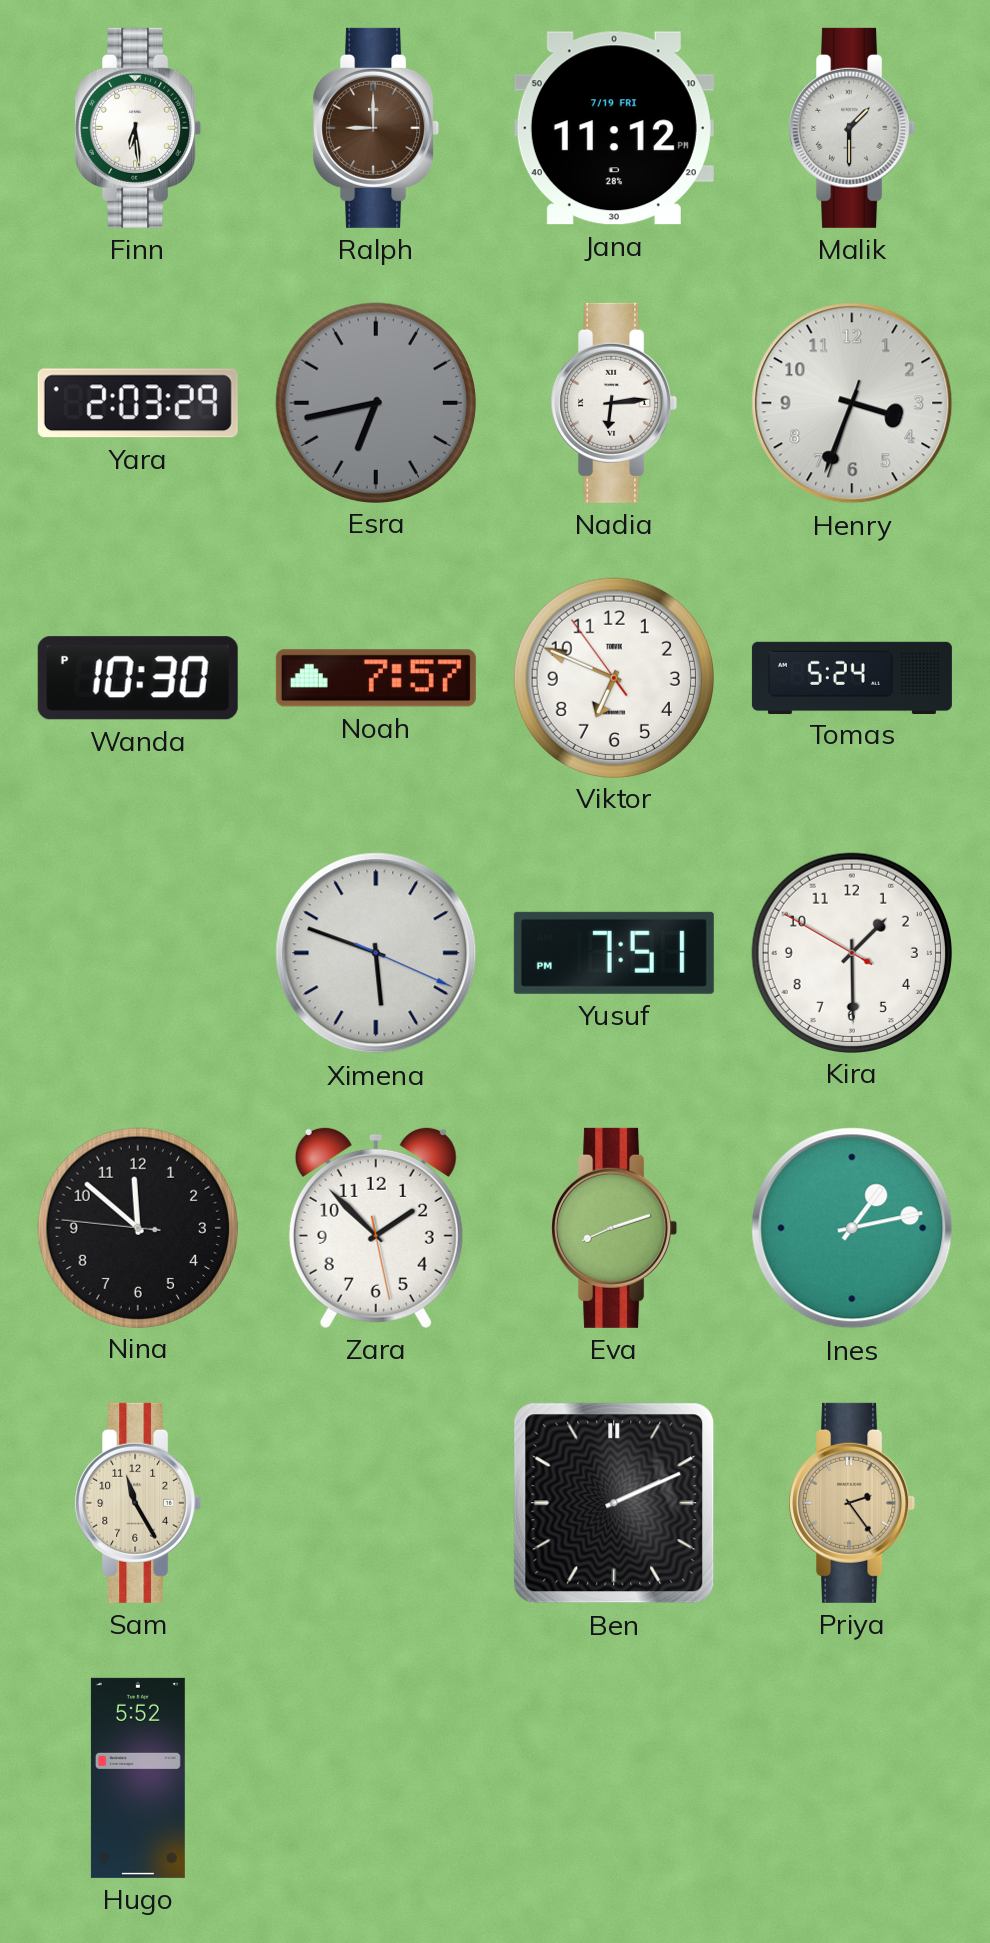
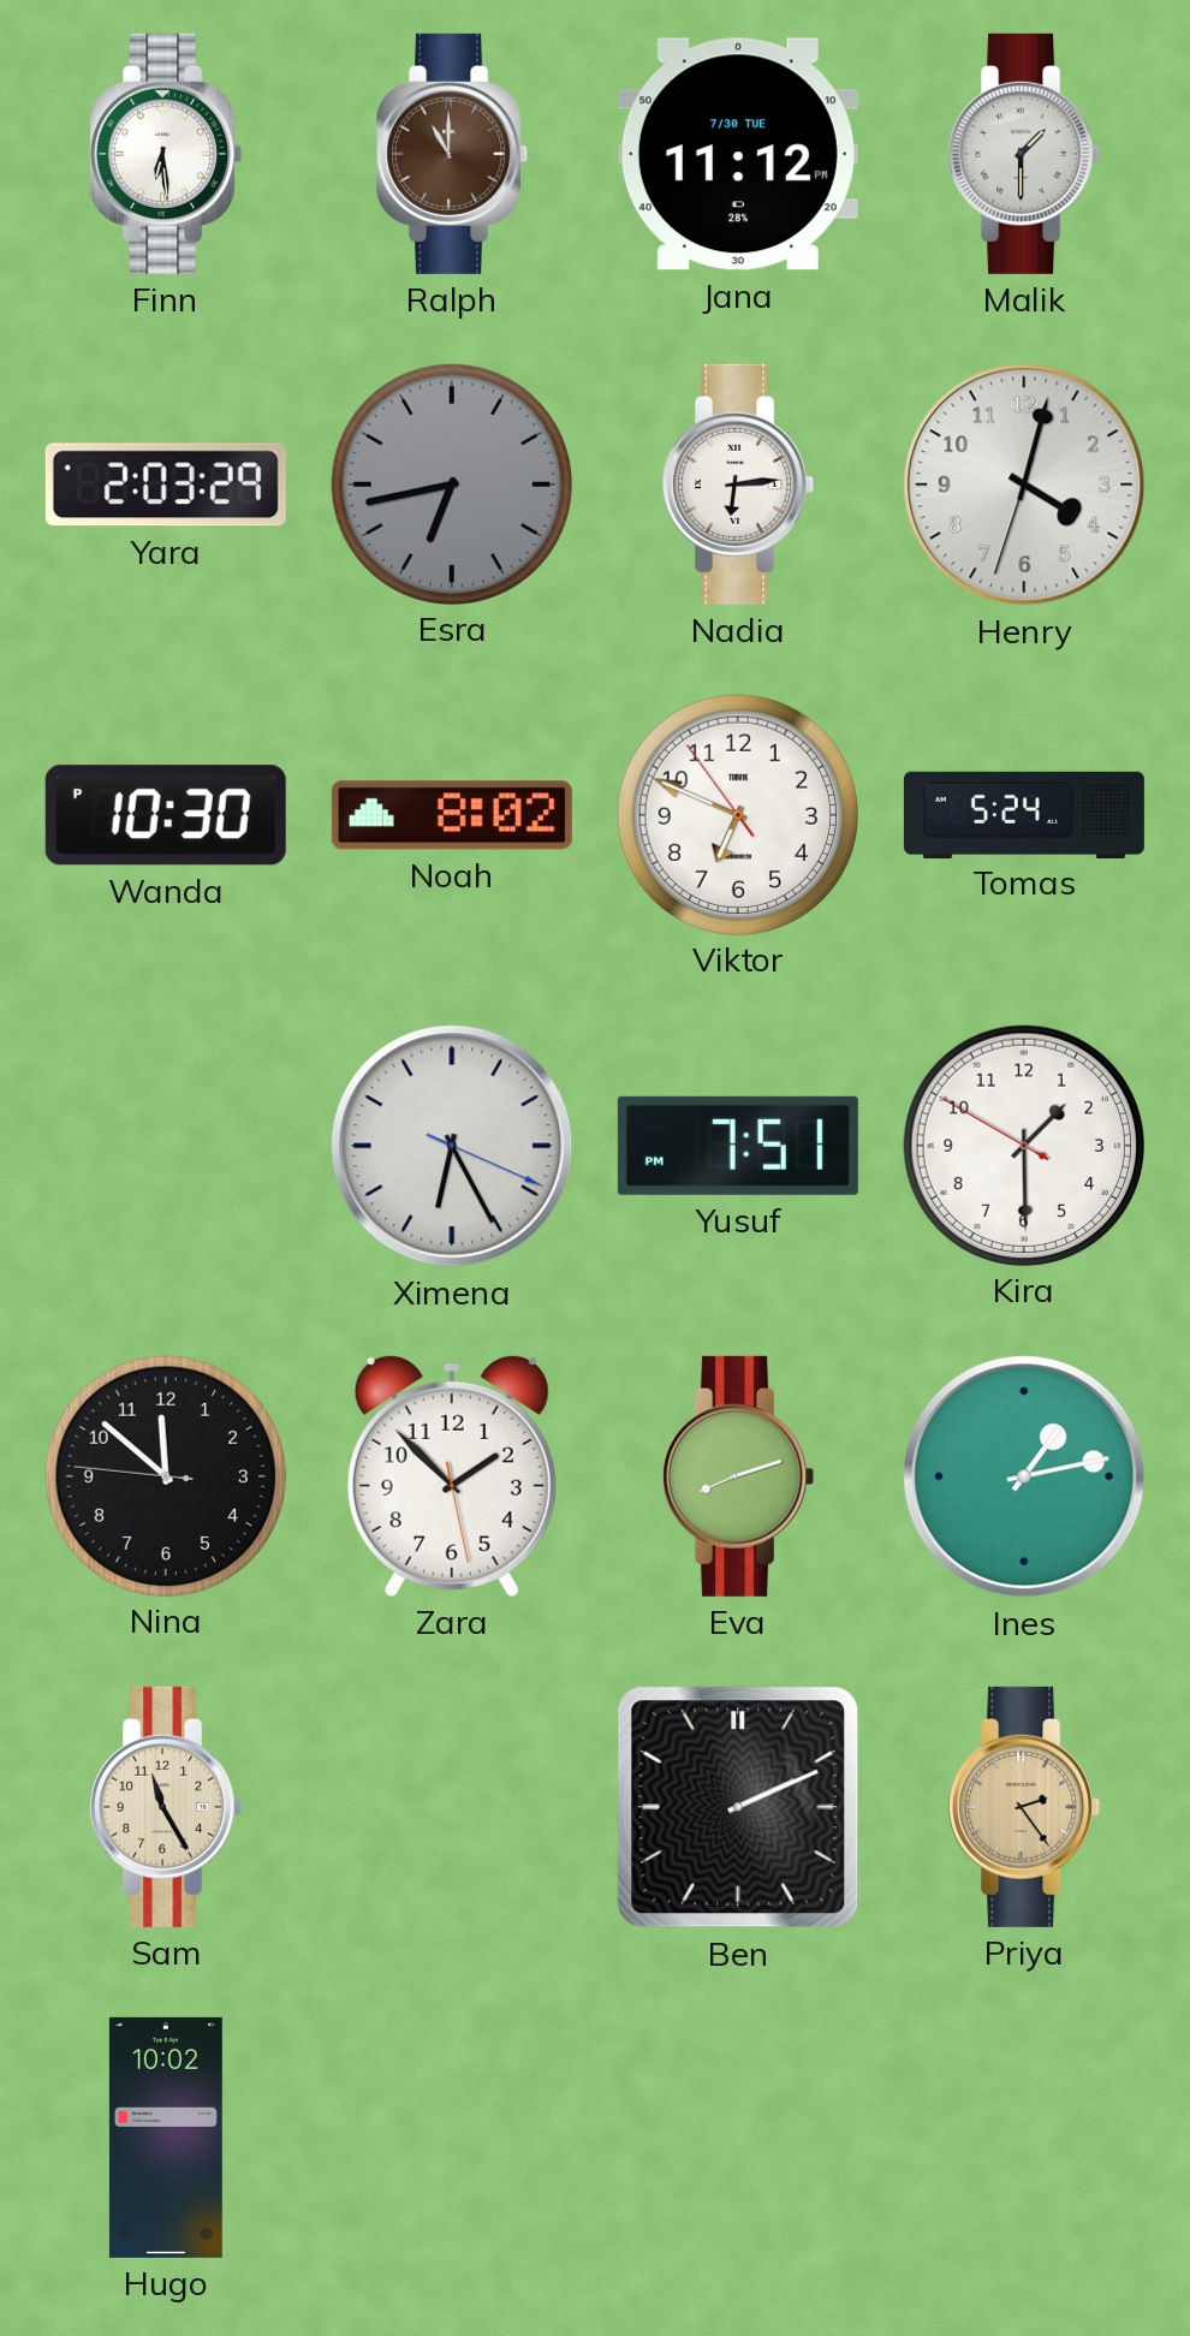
Ralph: 9:00 -> 11:00
Jana date: 7/19 FRI -> 7/30 TUE
Henry: 3:33 -> 4:02
Noah: 7:57 -> 8:02
Ximena: 5:48 -> 6:25
Hugo: 5:52 -> 10:02
